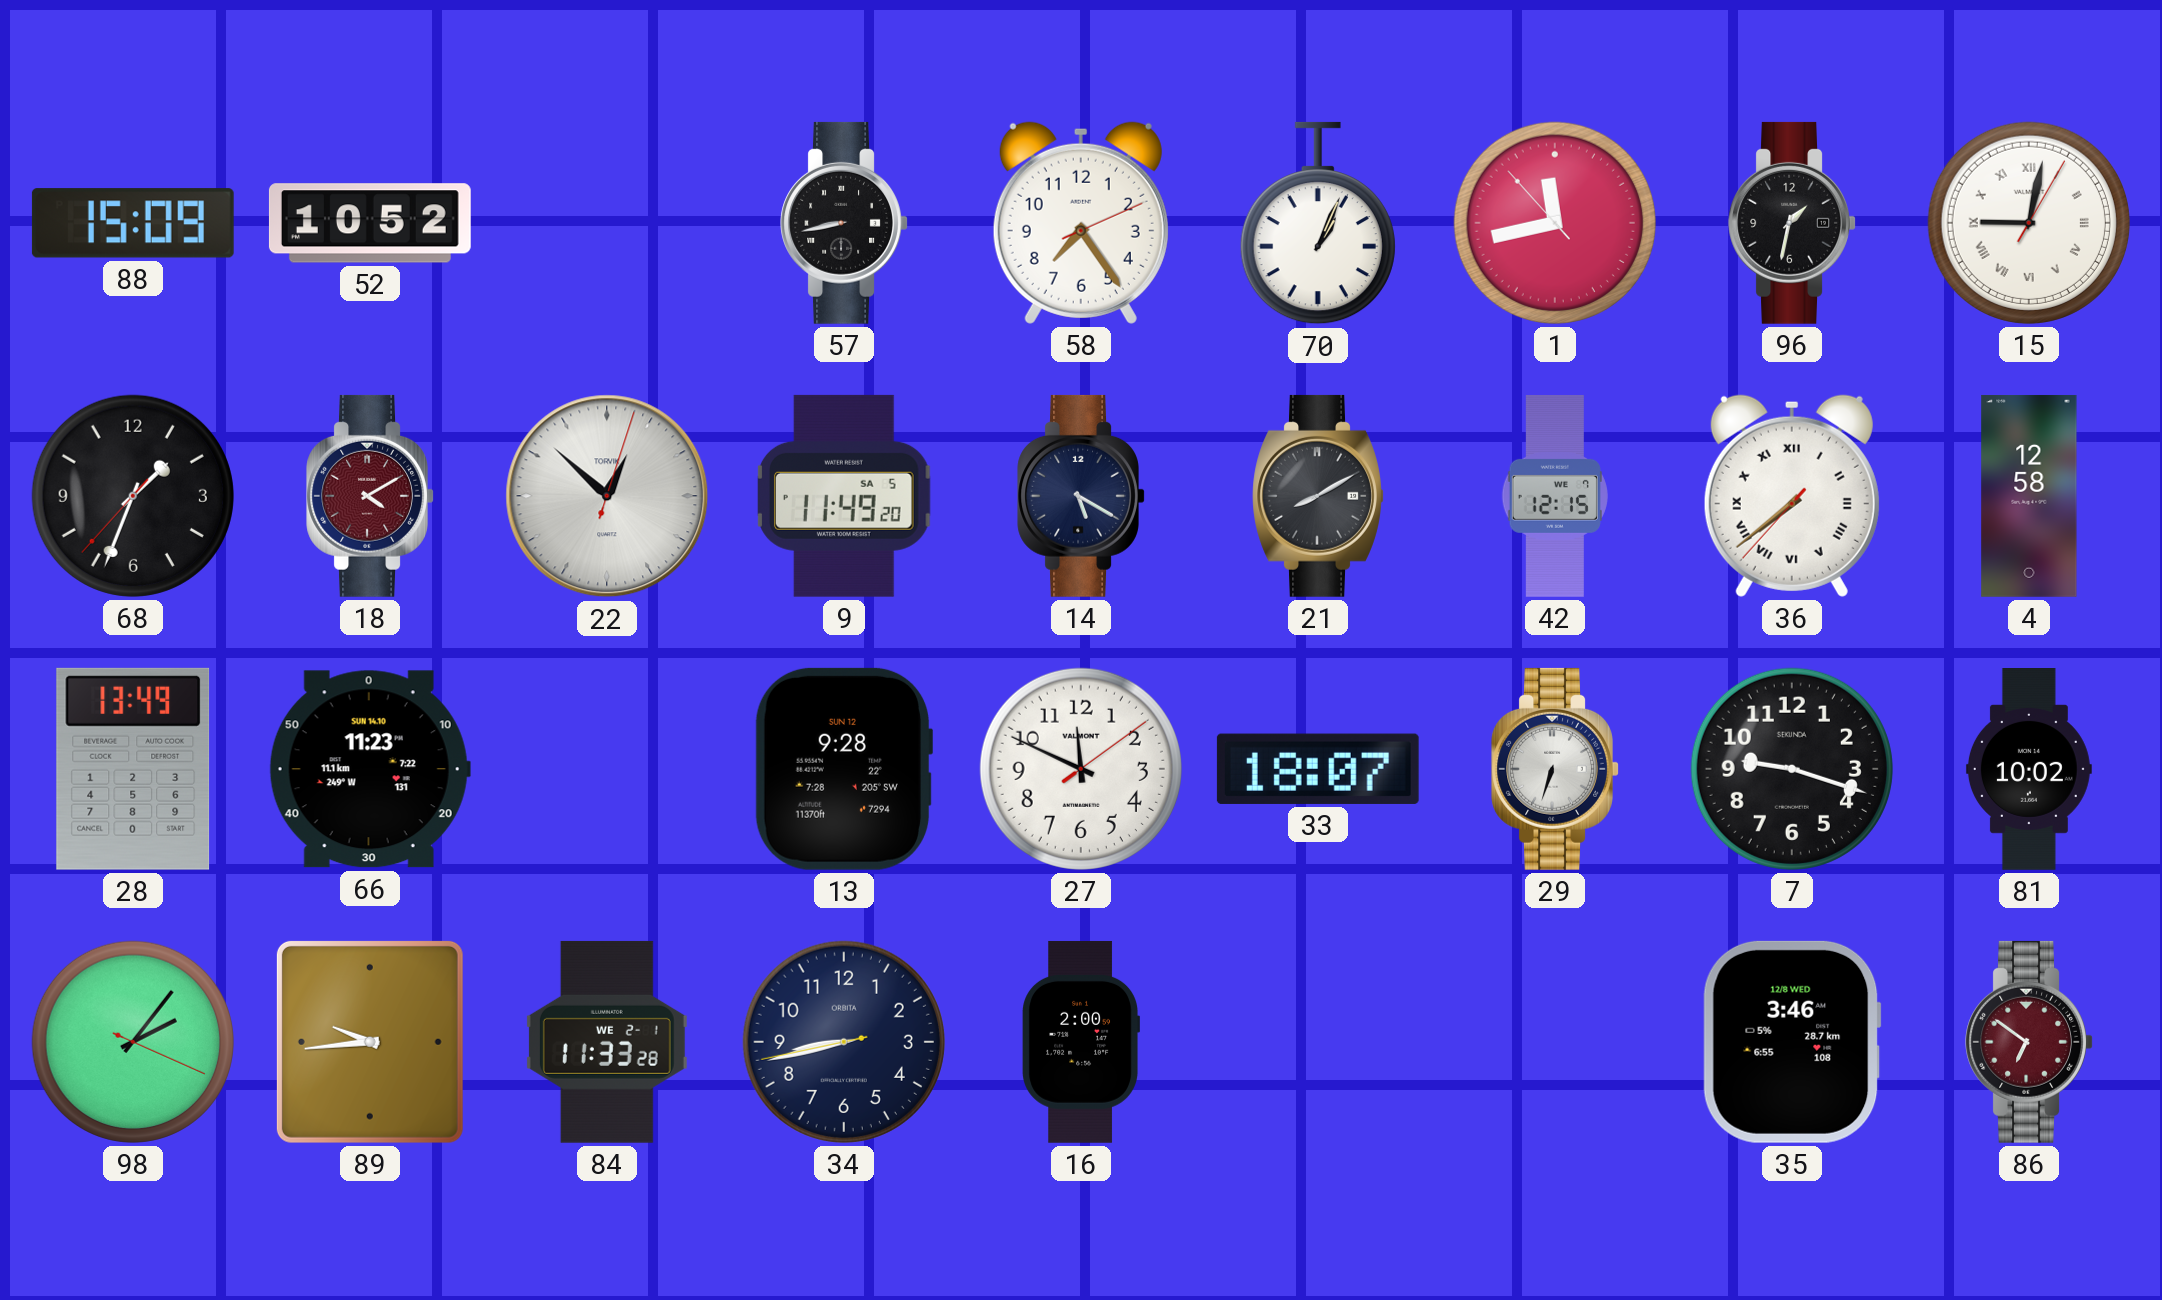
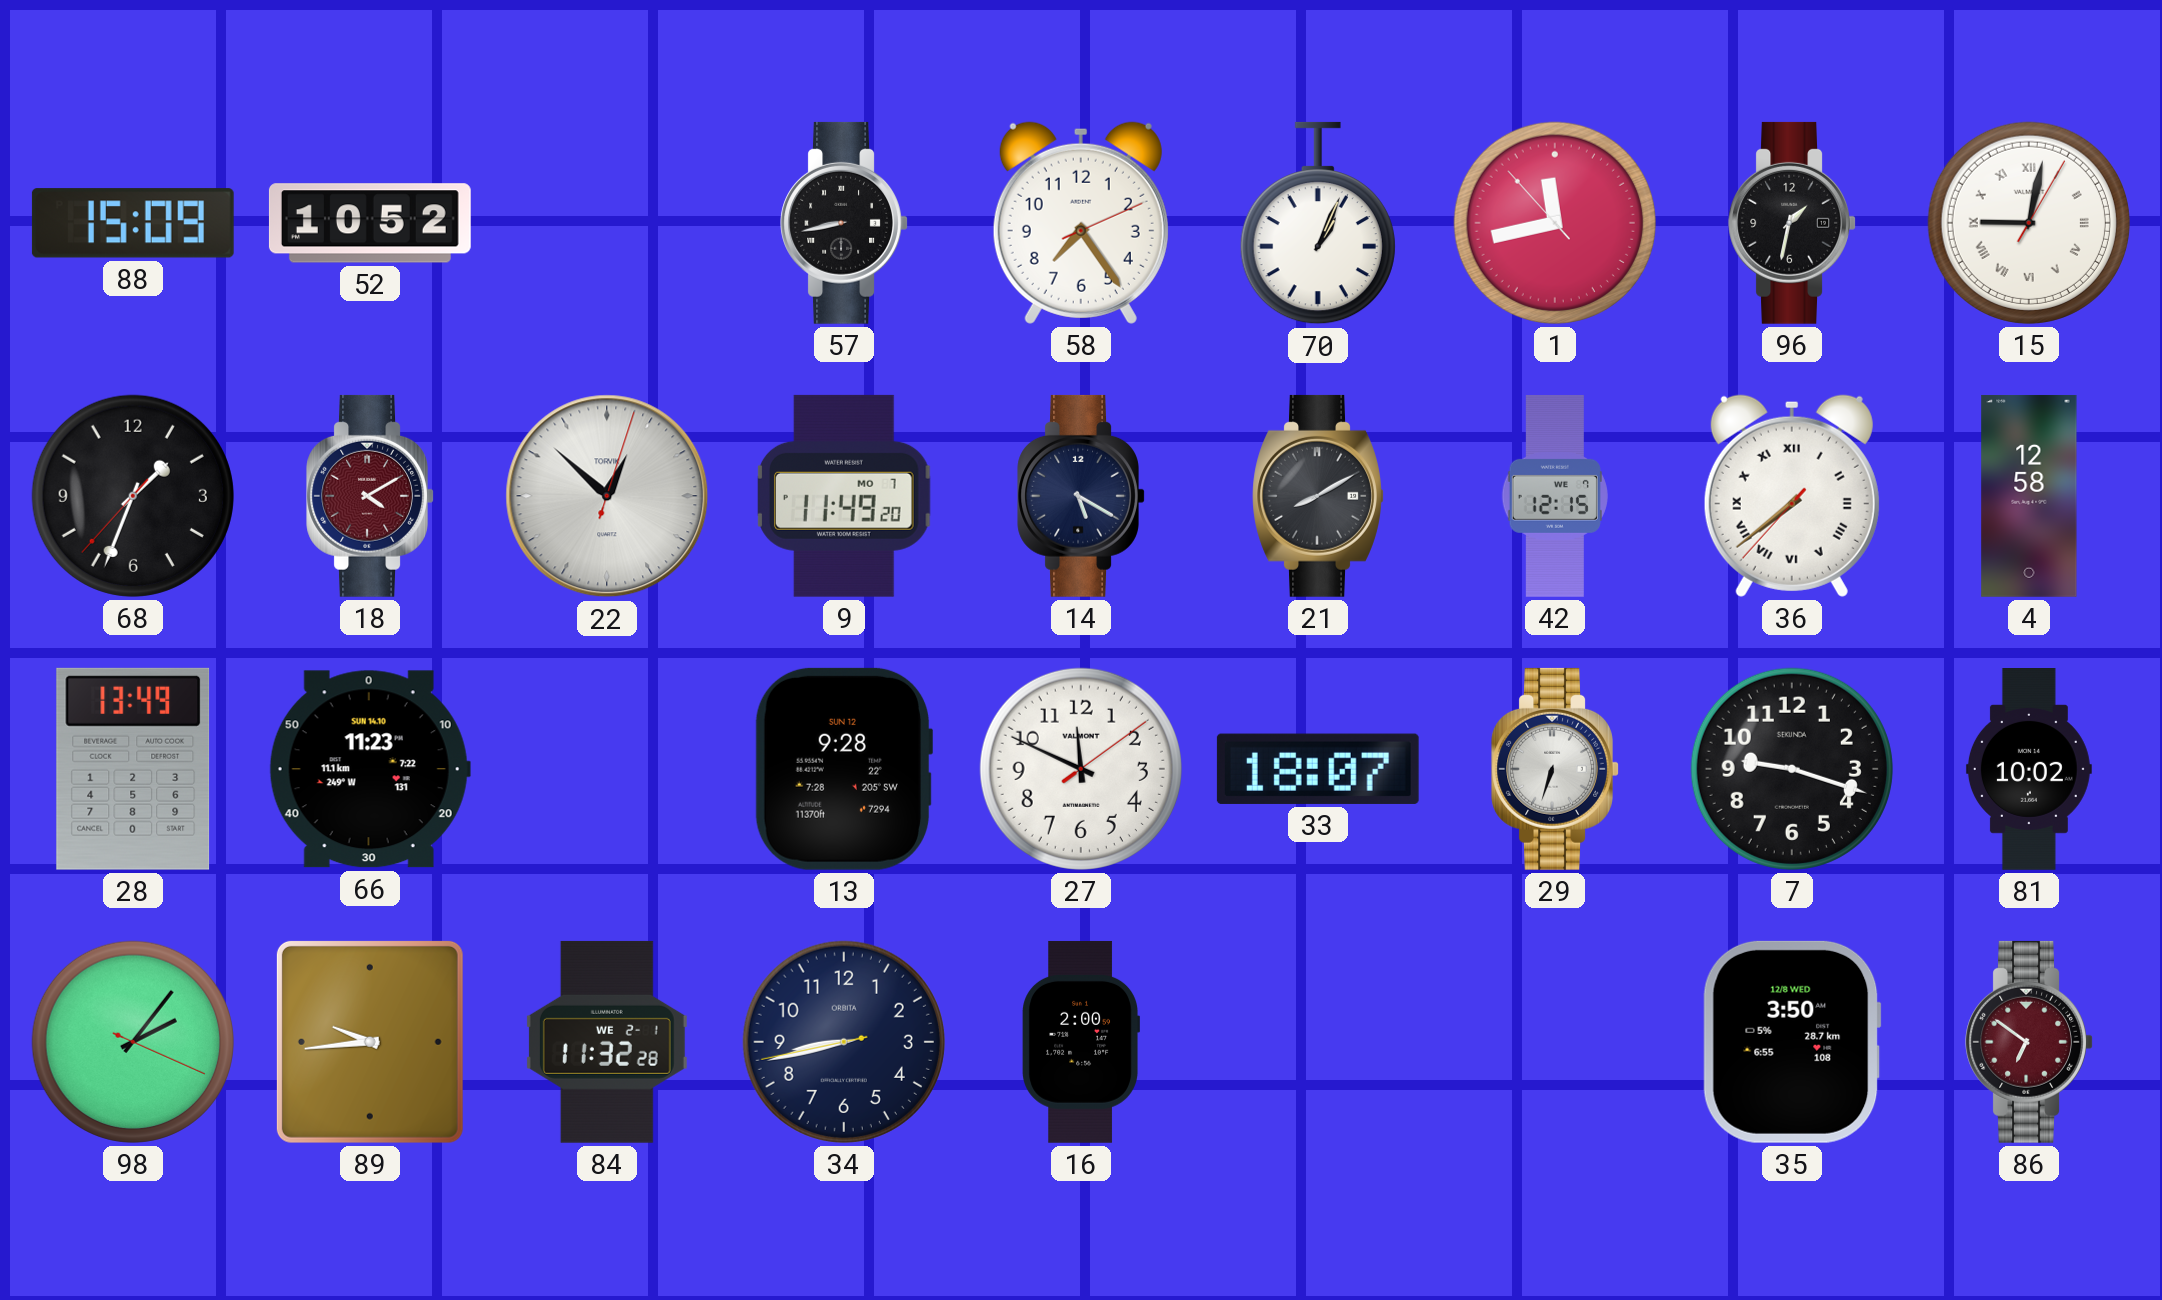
9 date: SA 5 -> MO 7
84: 11:33 -> 11:32
35: 3:46 -> 3:50
